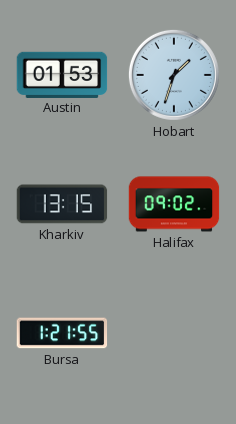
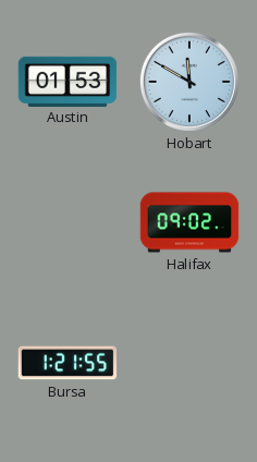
Hobart: 1:33 -> 11:50
Kharkiv: 13:15 -> none
